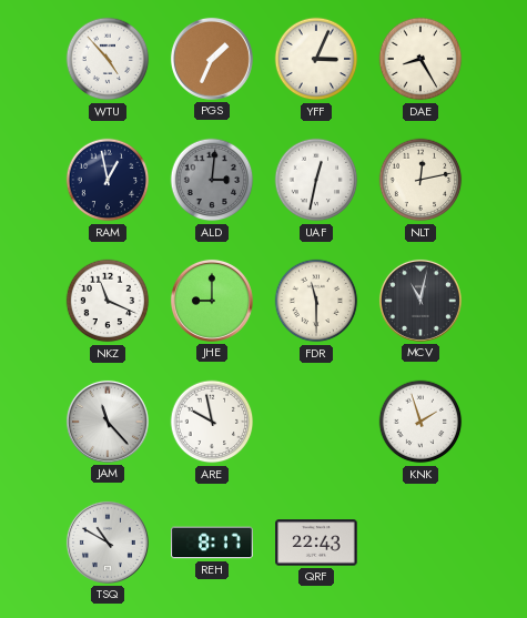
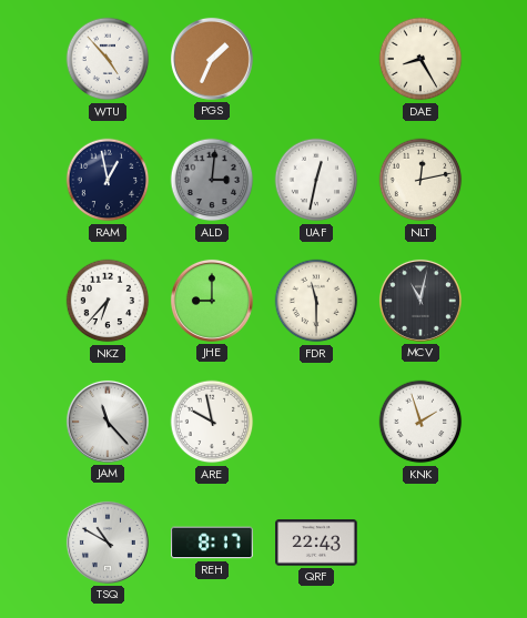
YFF: 3:04 -> none
NKZ: 11:19 -> 6:37
